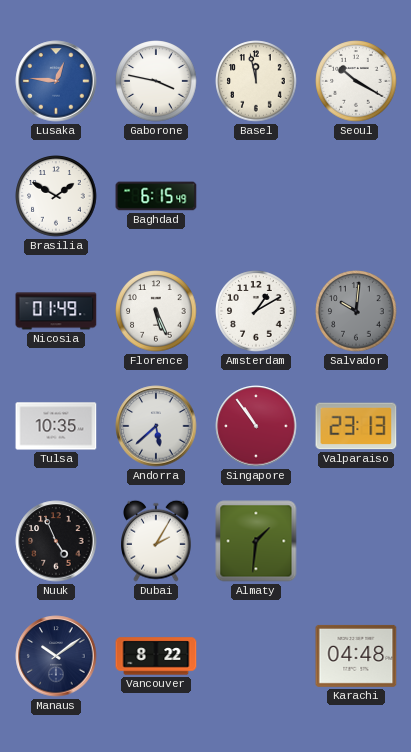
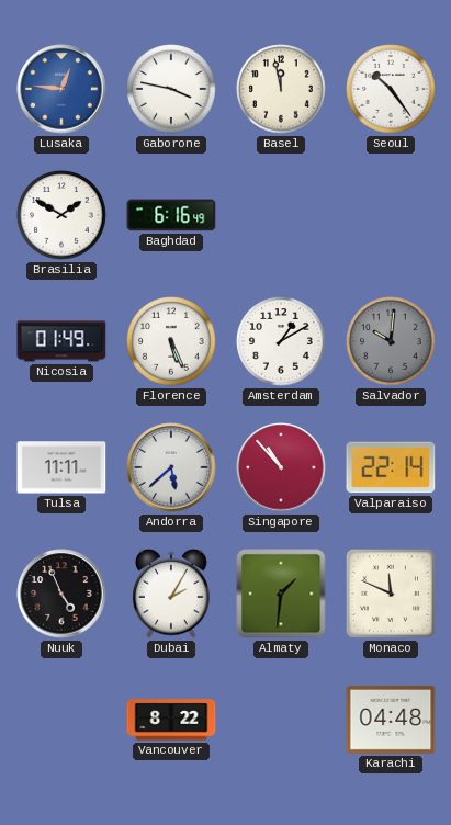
Seoul: 10:20 -> 10:24
Baghdad: 6:15 -> 6:16
Tulsa: 10:35 -> 11:11
Singapore: 10:54 -> 10:53
Valparaiso: 23:13 -> 22:14
Monaco: none -> 11:49
Manaus: 10:09 -> none
